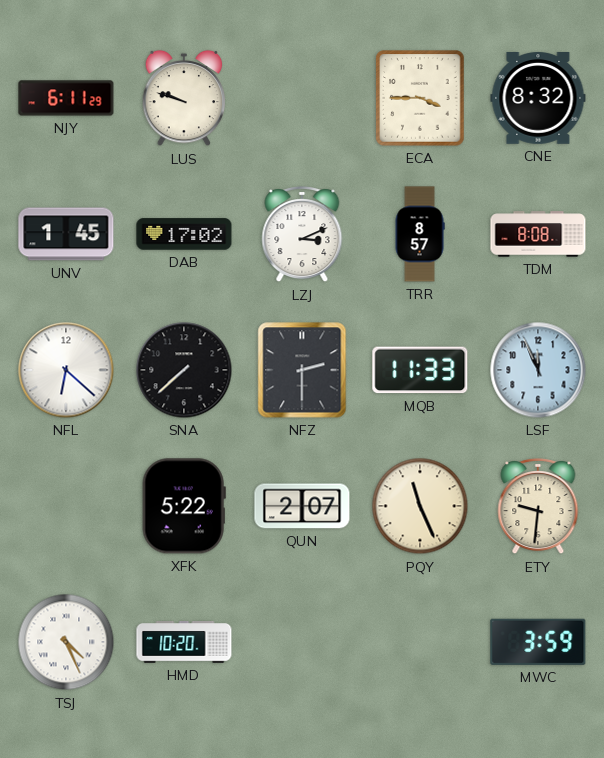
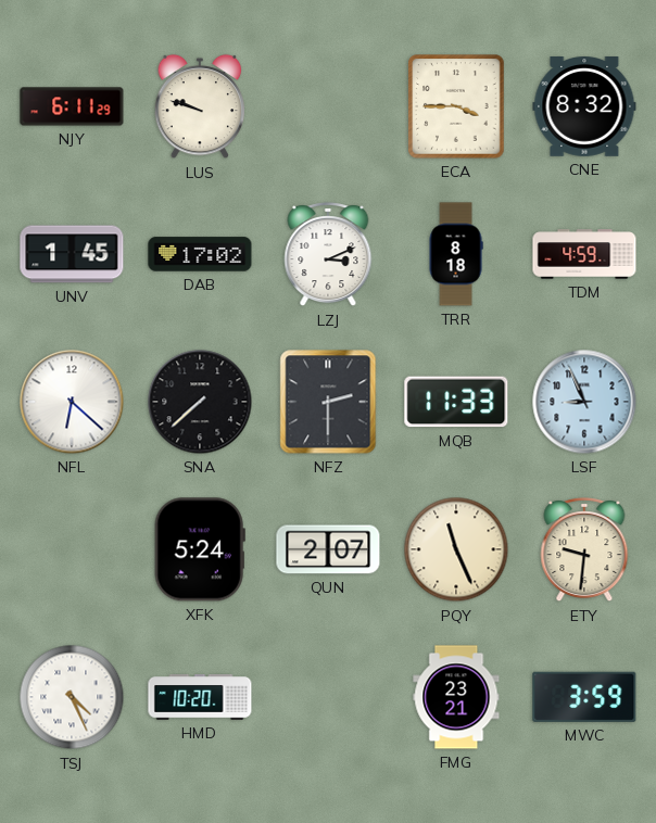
TRR: 8:57 -> 8:18
TDM: 8:08 -> 4:59
LSF: 11:56 -> 8:56
XFK: 5:22 -> 5:24
FMG: none -> 23:21
